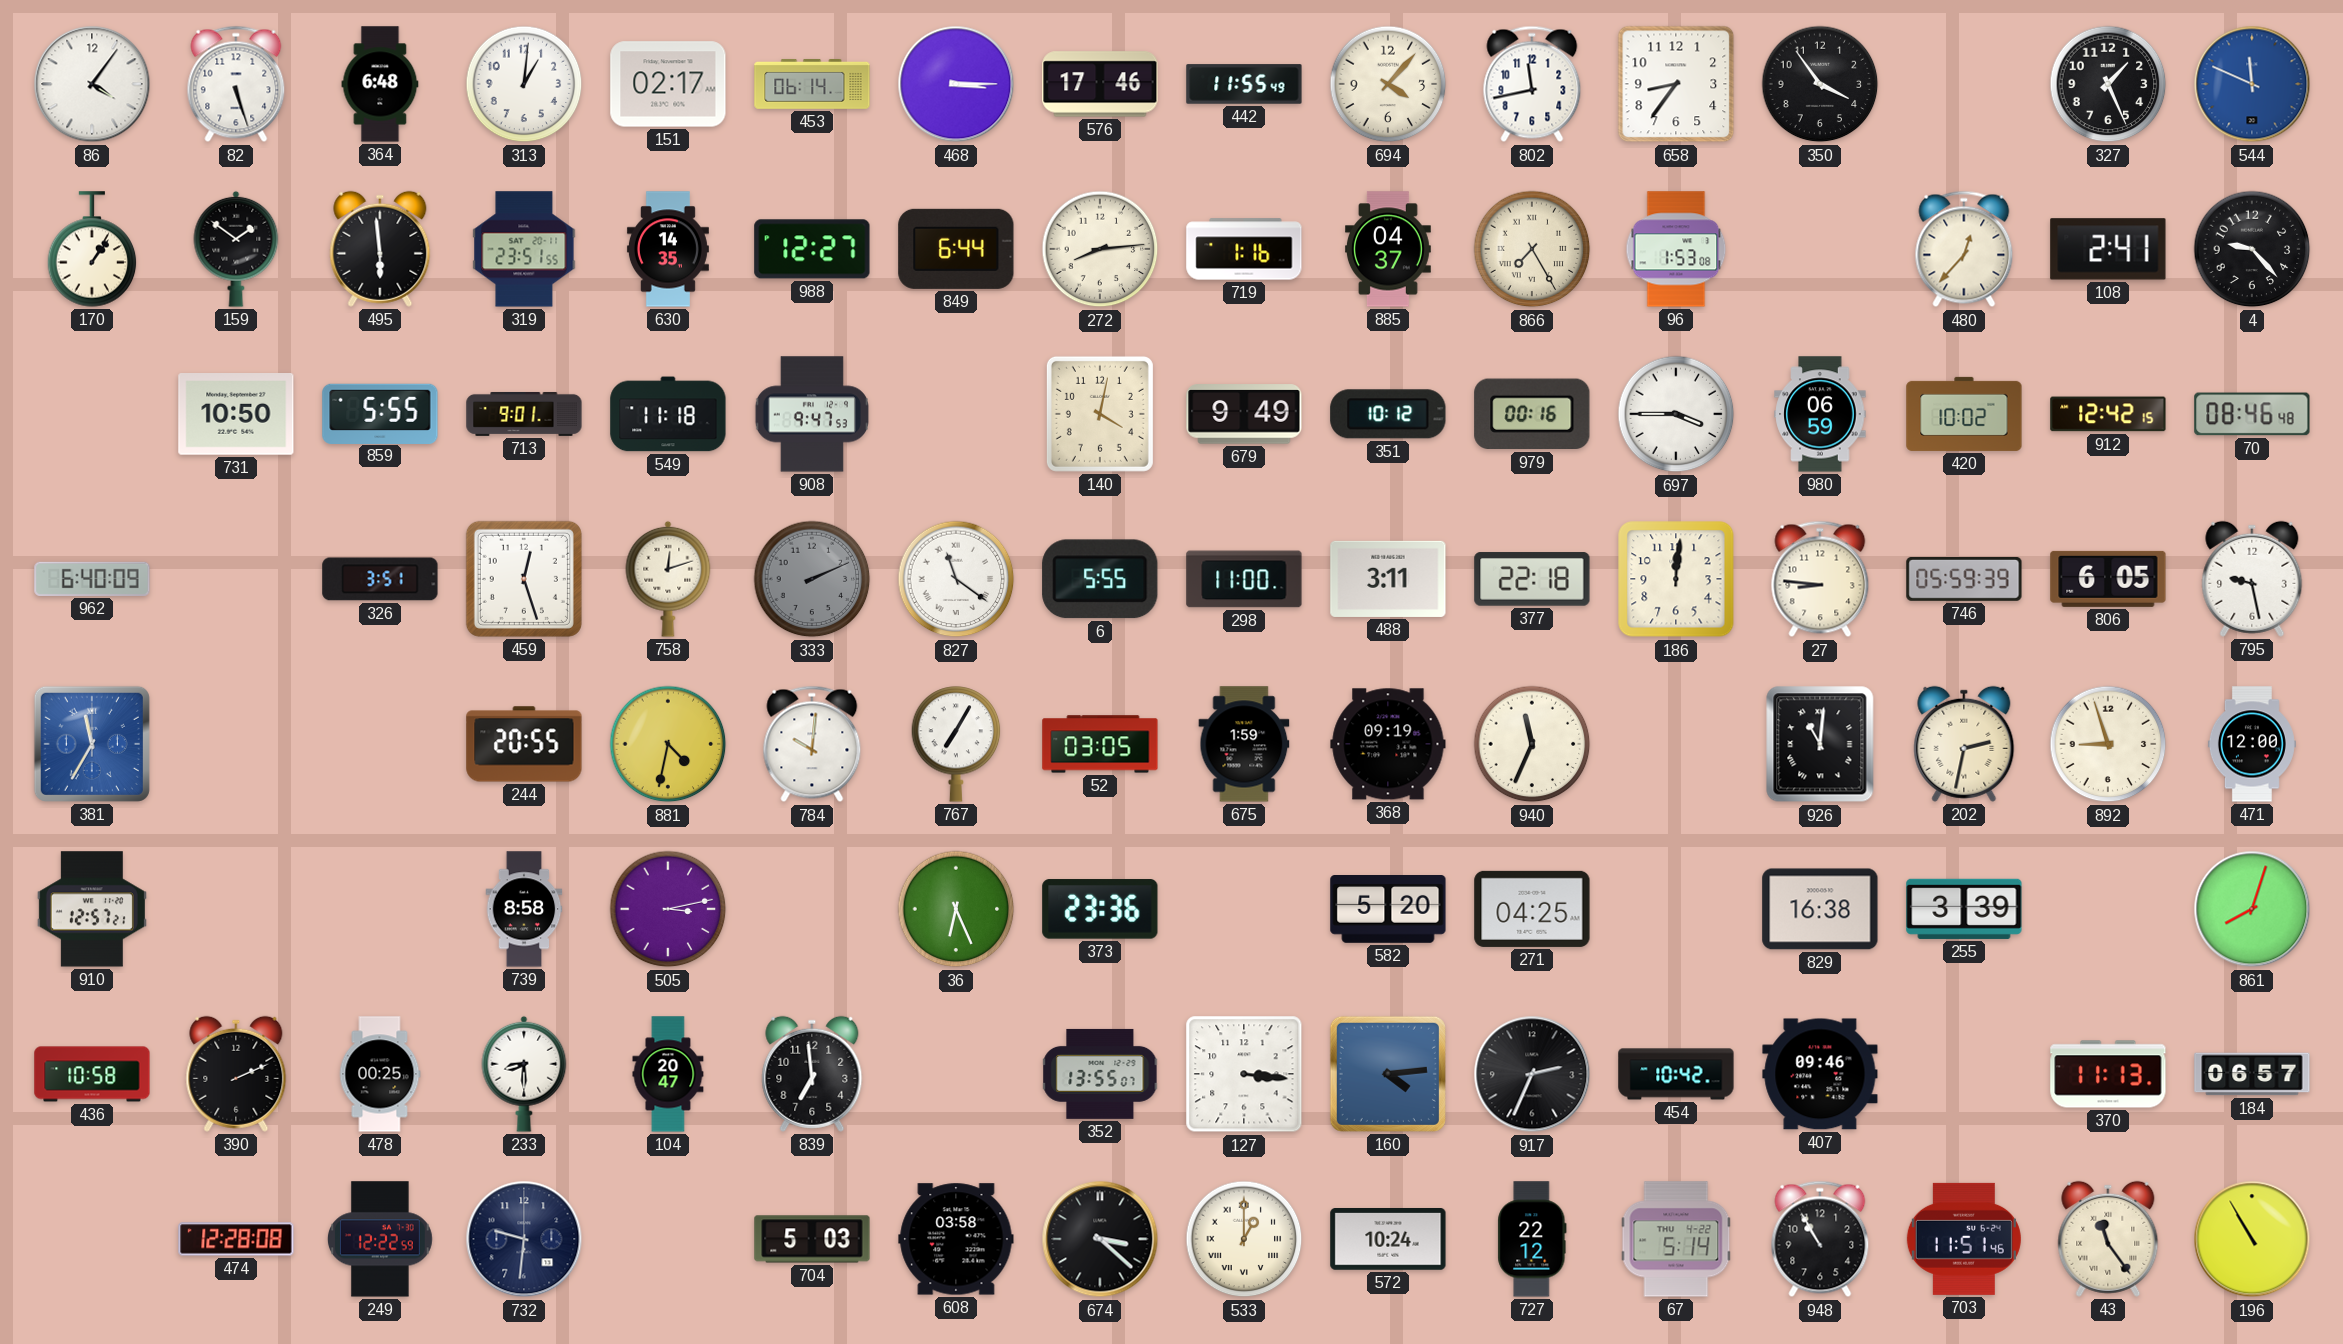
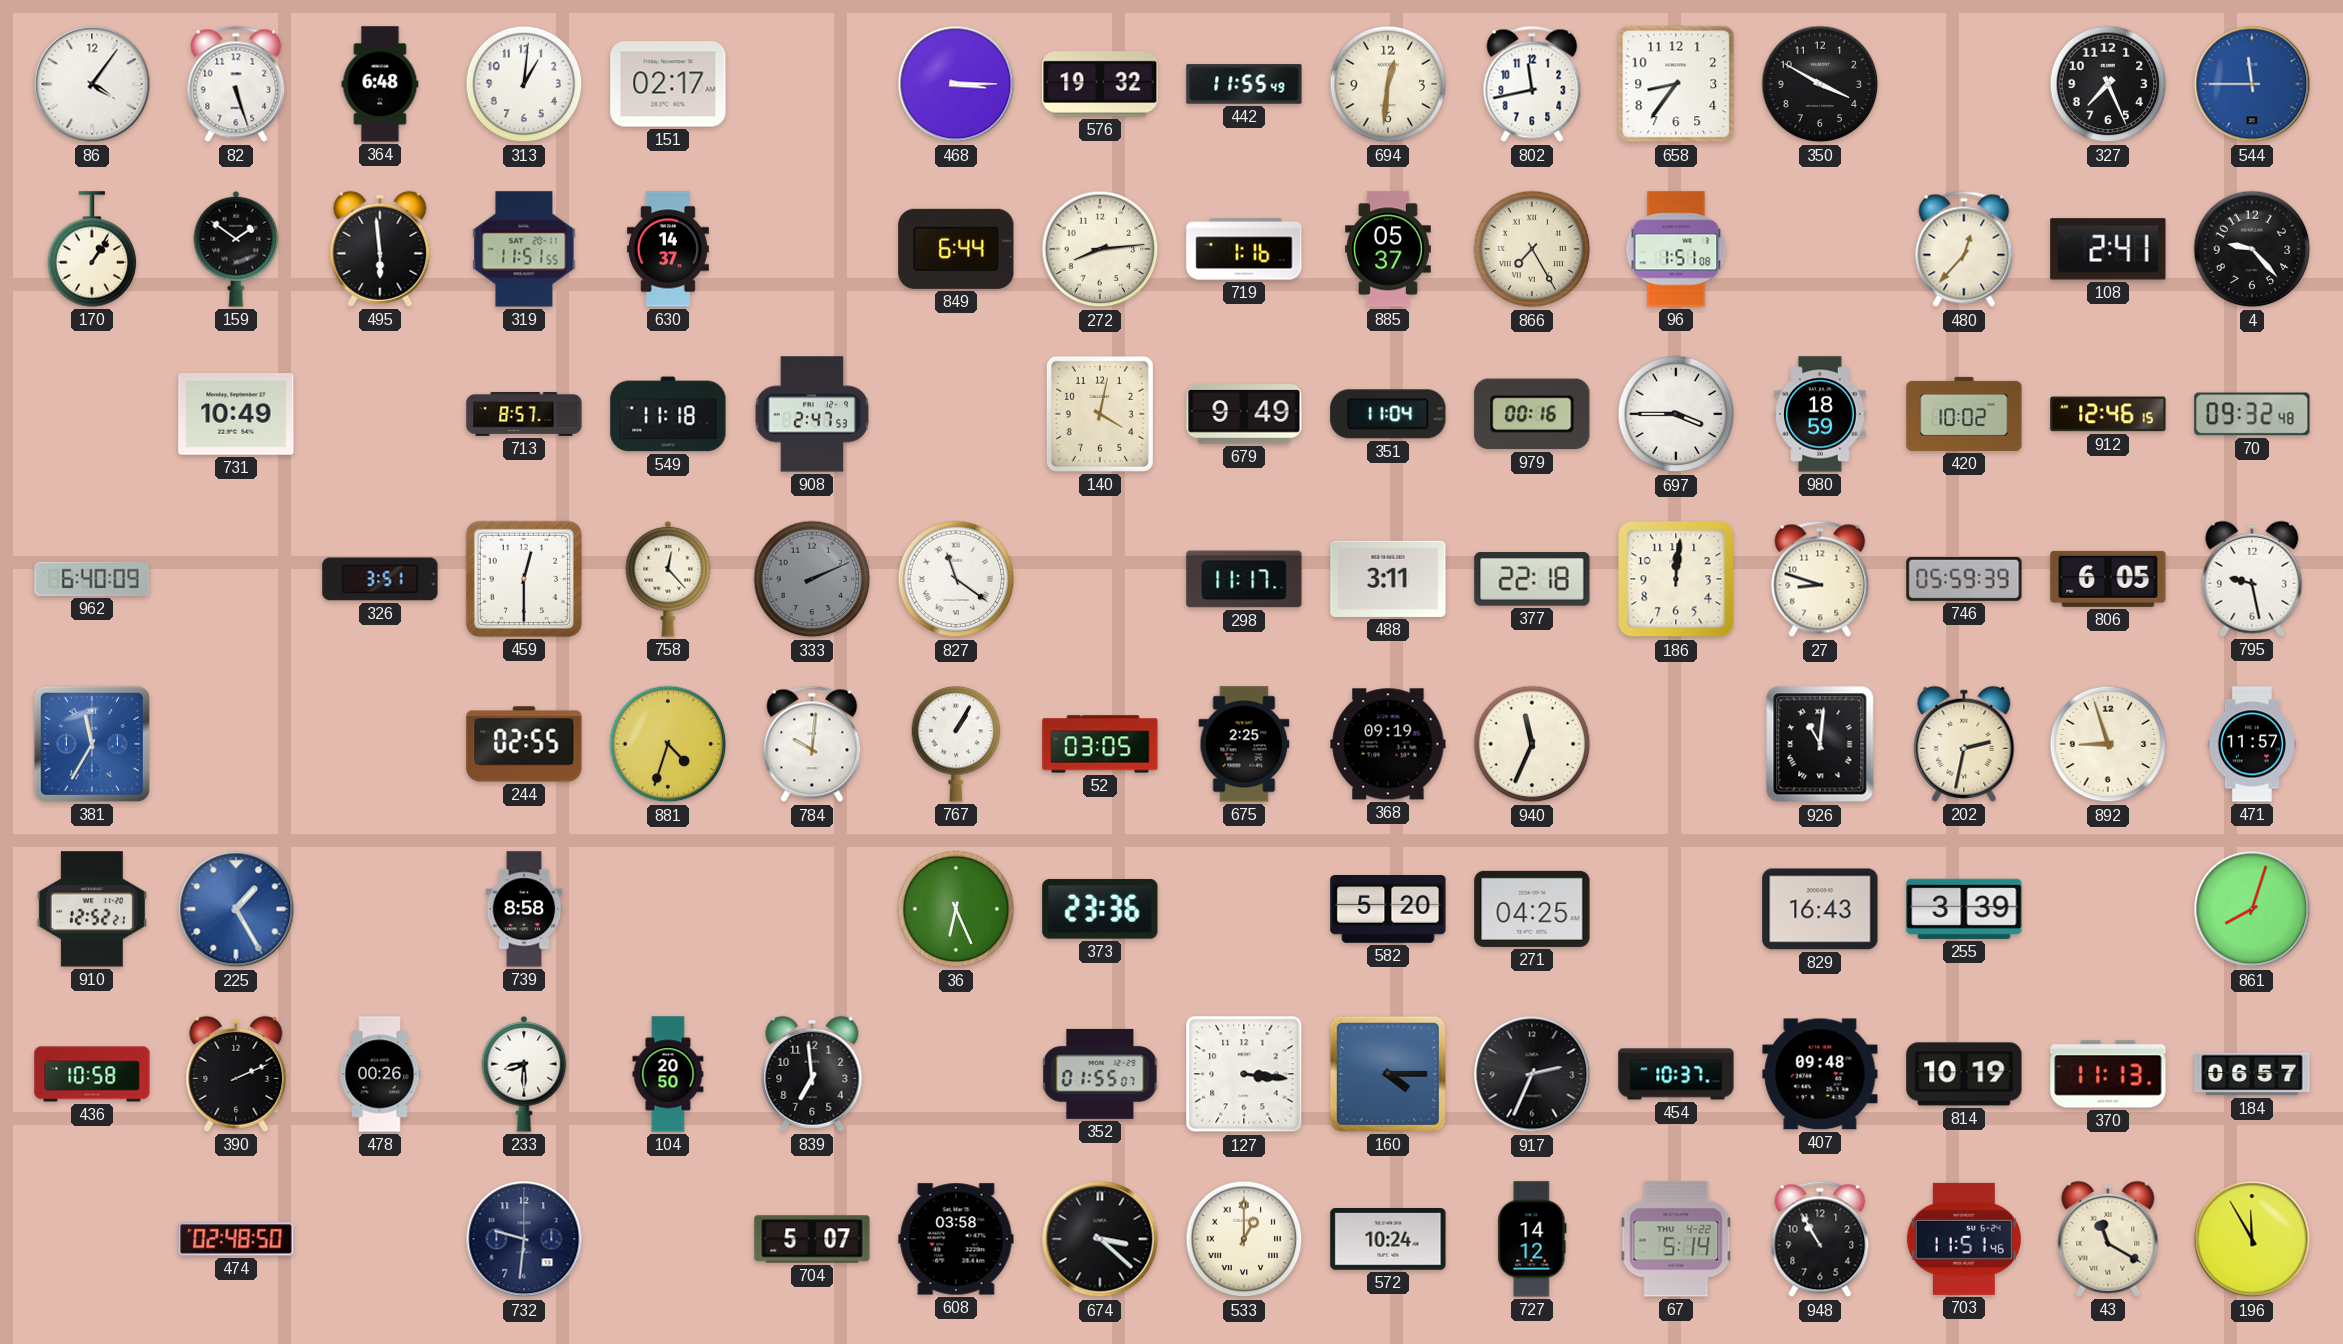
453: 06:14 -> none
576: 17:46 -> 19:32
694: 4:07 -> 12:31
350: 3:54 -> 3:50
327: 1:26 -> 7:26
544: 11:49 -> 11:45
319: 23:51 -> 11:51
630: 14:35 -> 14:37
988: 12:27 -> none
885: 04:37 -> 05:37
96: 1:53 -> 1:51
731: 10:50 -> 10:49
859: 5:55 -> none
713: 9:01 -> 8:57
908: 9:47 -> 2:47
351: 10:12 -> 11:04
980: 06:59 -> 18:59
912: 12:42 -> 12:46
70: 08:46 -> 09:32
459: 12:27 -> 12:30
758: 12:12 -> 12:23
6: 5:55 -> none
298: 11:00 -> 11:17
27: 8:46 -> 8:48
244: 20:55 -> 02:55
881: 4:32 -> 4:33
767: 7:05 -> 1:05
675: 1:59 -> 2:25
471: 12:00 -> 11:57
910: 12:57 -> 12:52
225: none -> 1:25
505: 3:13 -> none
829: 16:38 -> 16:43
478: 00:25 -> 00:26
104: 20:47 -> 20:50
352: 13:55 -> 01:55
160: 4:14 -> 4:15
454: 10:42 -> 10:37
407: 09:46 -> 09:48
814: none -> 10:19
474: 12:28 -> 02:48
249: 12:22 -> none
704: 5:03 -> 5:07
727: 22:12 -> 14:12
43: 11:24 -> 11:20
196: 10:55 -> 11:55
